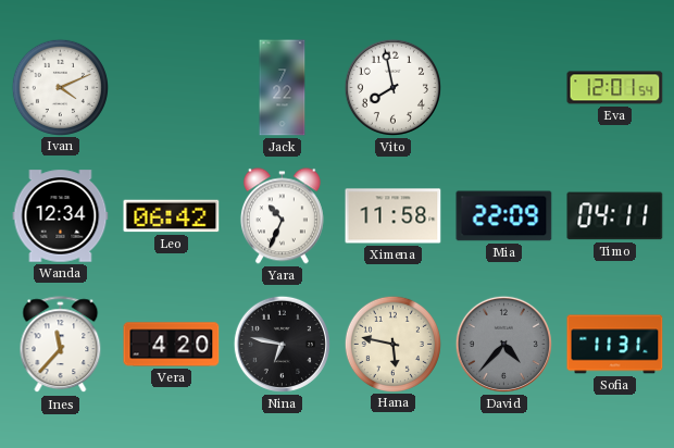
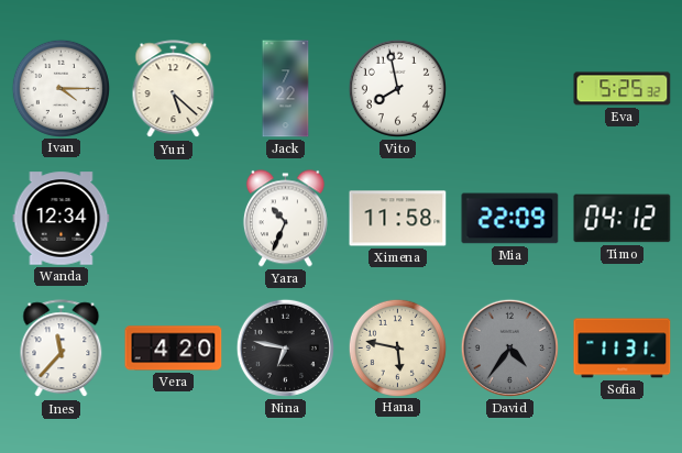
Ivan: 4:11 -> 4:15
Yuri: none -> 5:22
Eva: 12:01 -> 5:25
Leo: 06:42 -> none
Timo: 04:11 -> 04:12
David: 4:37 -> 4:36
